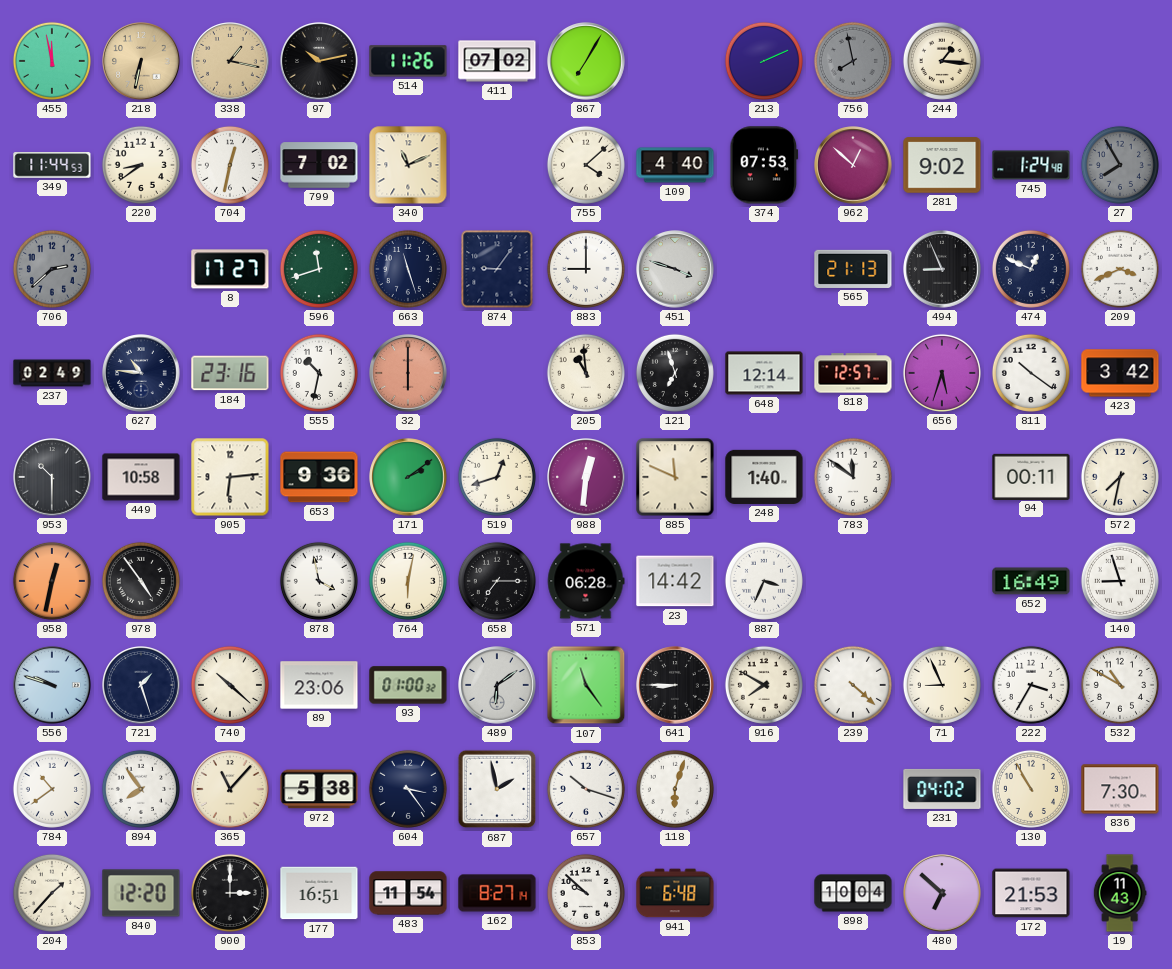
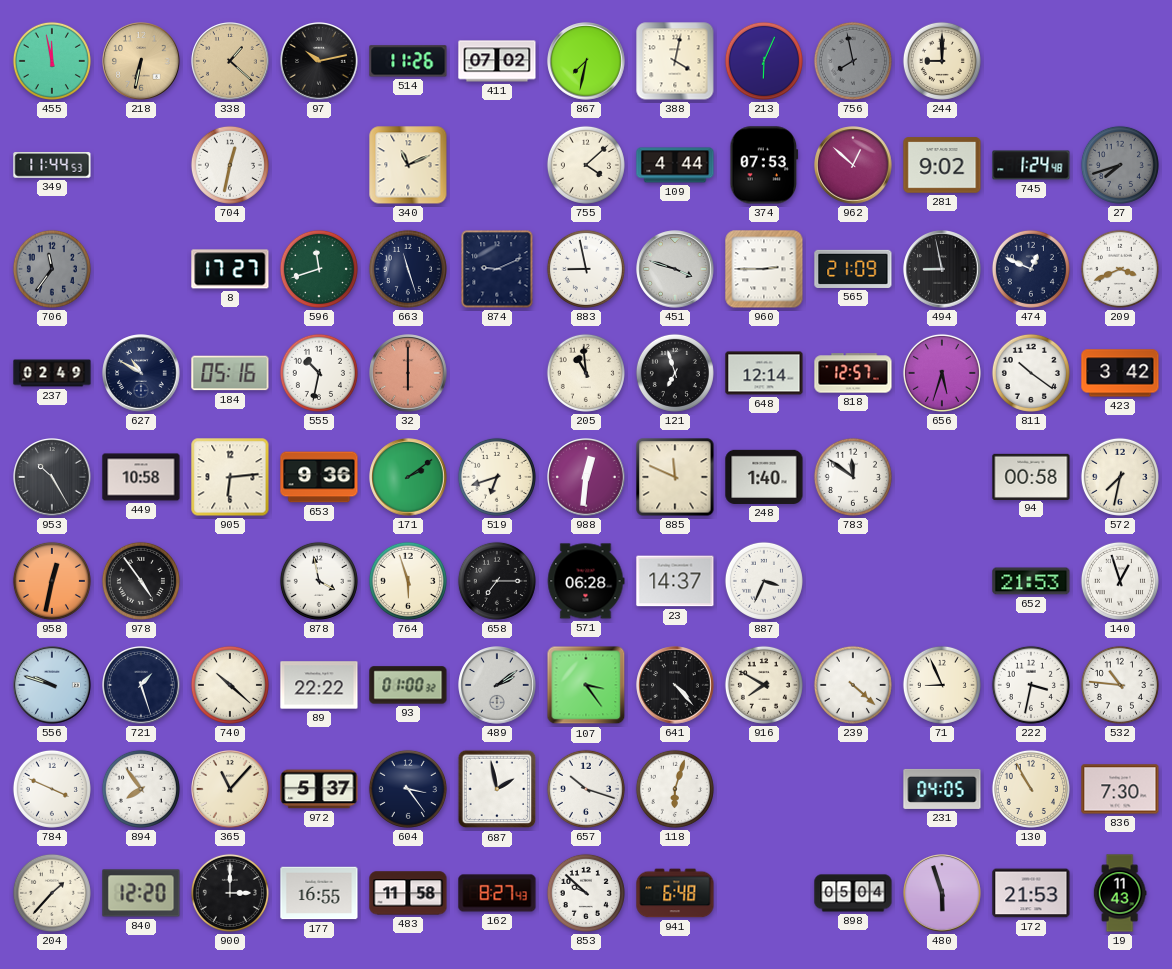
338: 1:17 -> 1:22
867: 7:05 -> 7:32
388: none -> 4:02
213: 2:11 -> 6:04
244: 1:16 -> 9:00
220: 8:39 -> none
799: 7:02 -> none
109: 4:40 -> 4:44
27: 7:55 -> 7:42
706: 2:38 -> 11:36
874: 9:06 -> 9:11
883: 9:00 -> 8:58
960: none -> 2:45
565: 21:13 -> 21:09
494: 8:56 -> 8:58
627: 10:46 -> 10:50
184: 23:16 -> 05:16
953: 10:30 -> 10:25
519: 12:42 -> 6:42
94: 00:11 -> 00:58
764: 6:02 -> 5:57
23: 14:42 -> 14:37
652: 16:49 -> 21:53
140: 8:57 -> 12:57
89: 23:06 -> 22:22
489: 6:09 -> 2:09
107: 11:24 -> 3:24
641: 8:45 -> 4:23
222: 3:35 -> 3:32
532: 10:50 -> 10:46
784: 10:39 -> 3:49
972: 5:38 -> 5:37
231: 04:02 -> 04:05
177: 16:51 -> 16:55
483: 11:54 -> 11:58
162: 8:27:14 -> 8:27:43
898: 10:04 -> 05:04
480: 6:52 -> 5:57
